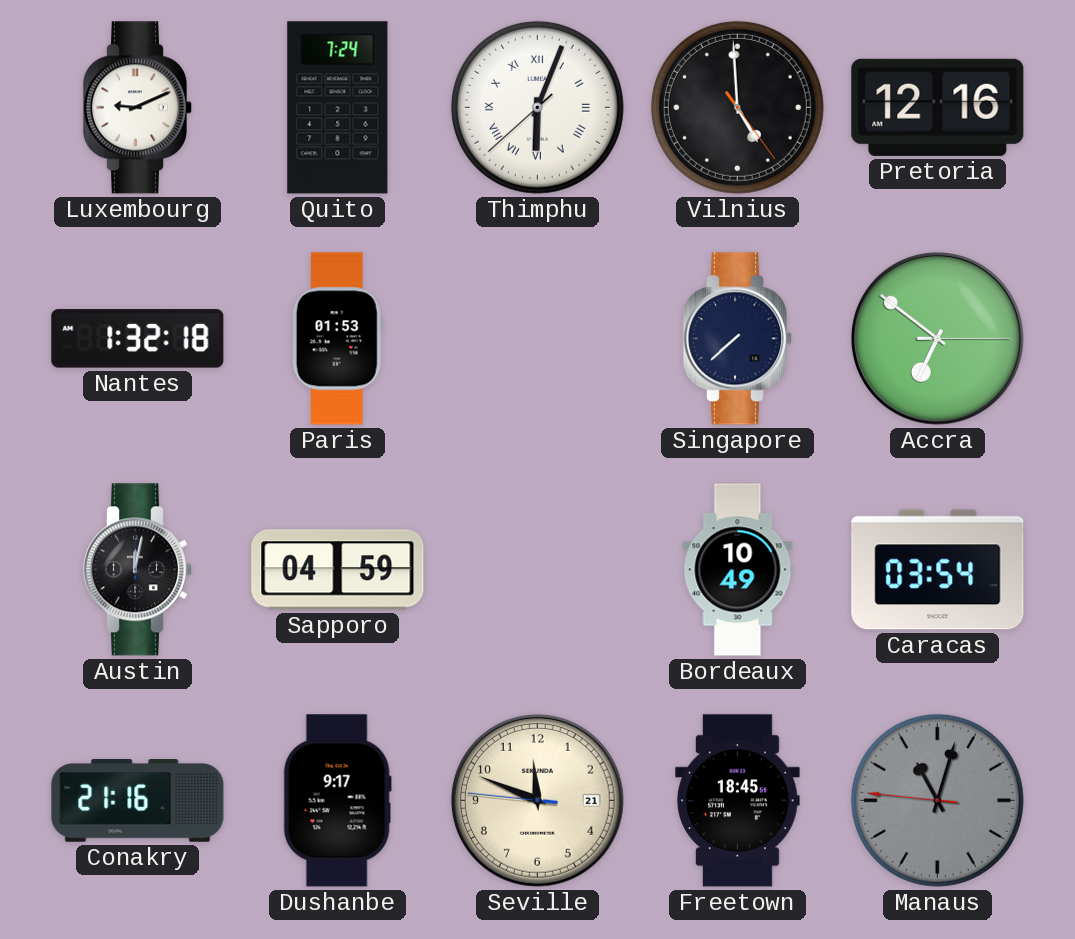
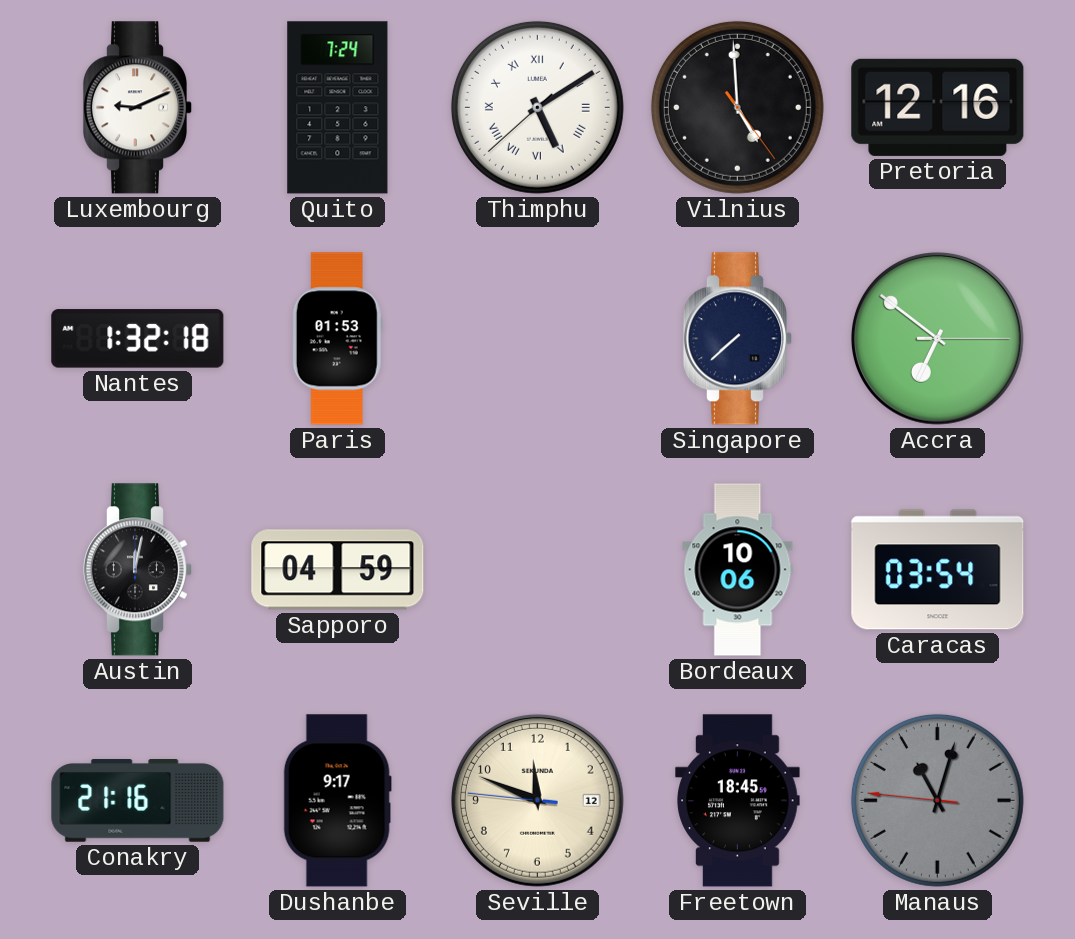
Thimphu: 6:03 -> 5:09
Bordeaux: 10:49 -> 10:06
Seville date: 21 -> 12
